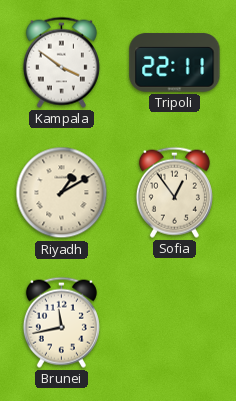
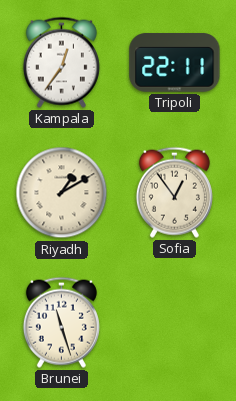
Kampala: 3:51 -> 12:36
Brunei: 11:43 -> 11:27
